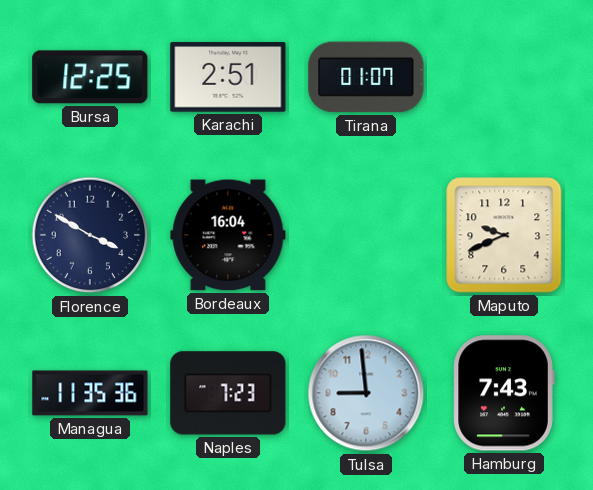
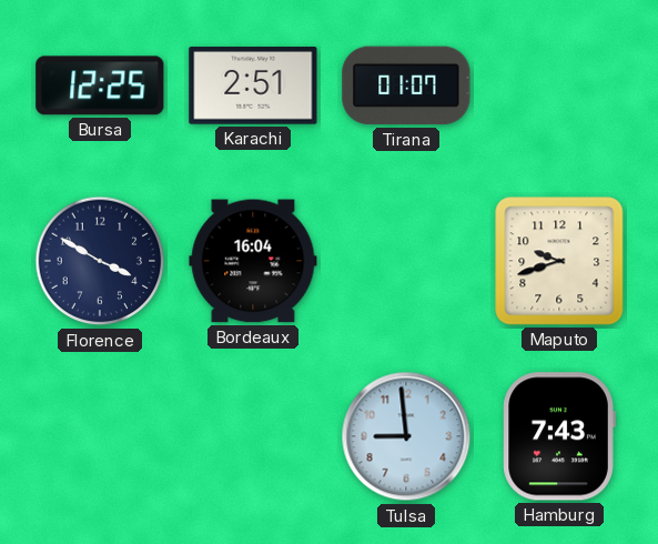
Maputo: 9:41 -> 9:42
Managua: 11:35 -> none
Naples: 7:23 -> none
